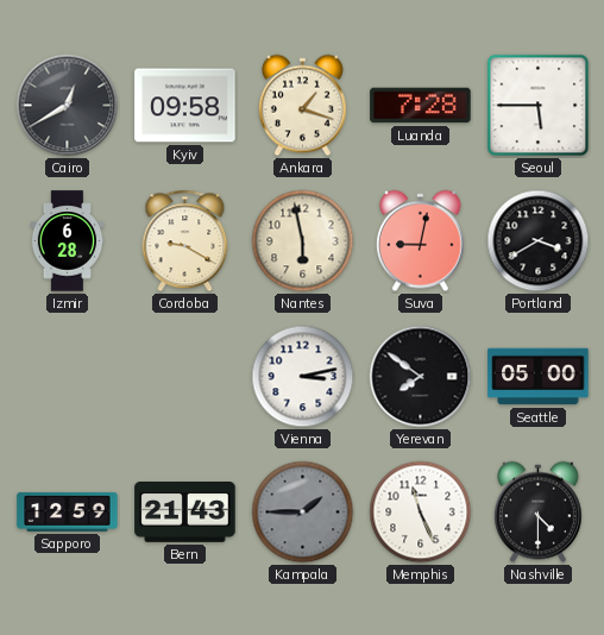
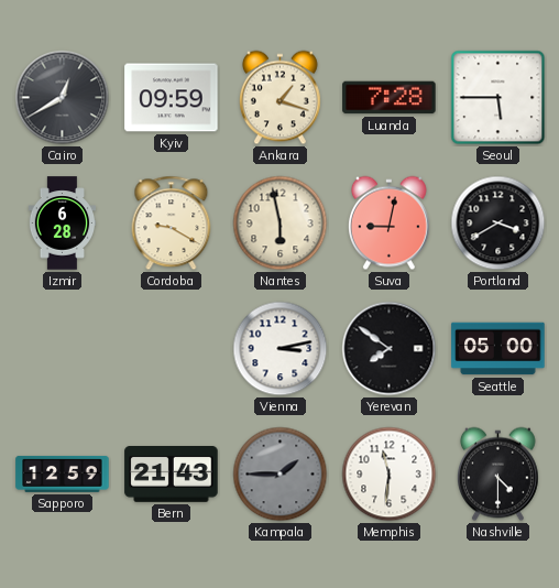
Kyiv: 09:58 -> 09:59
Memphis: 11:26 -> 11:31
